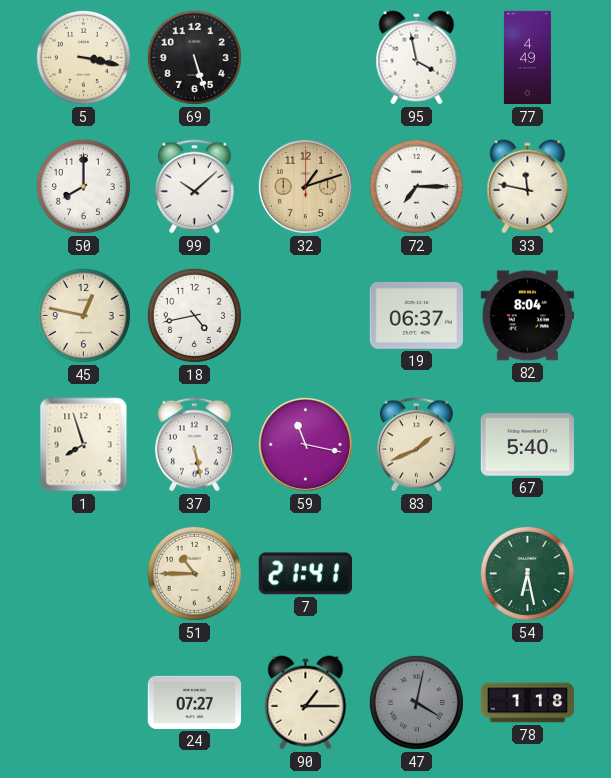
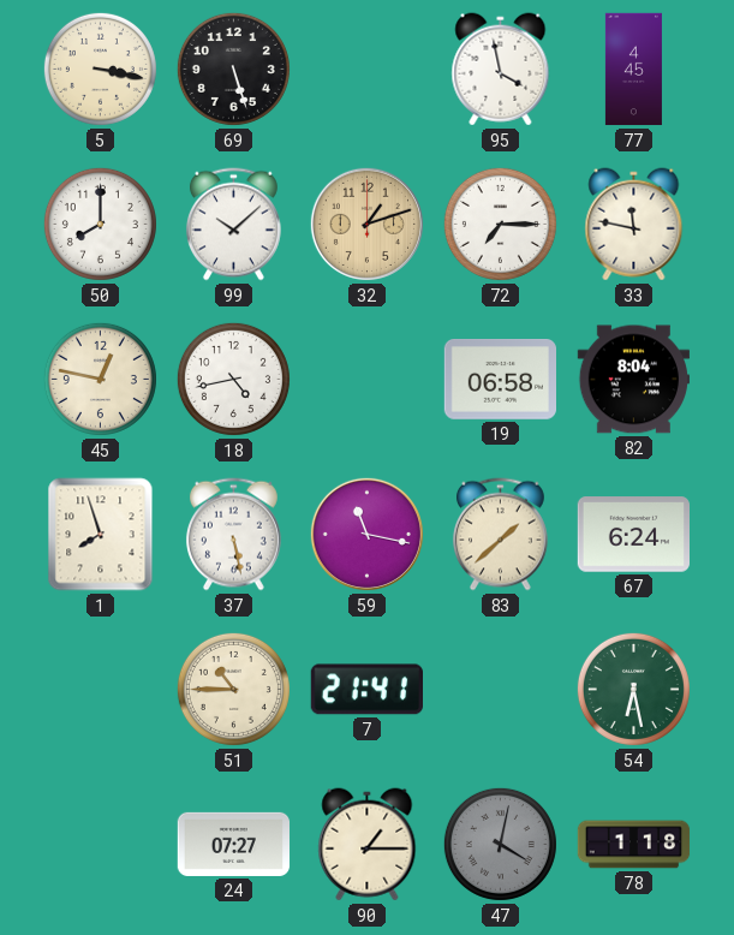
77: 4:49 -> 4:45
19: 06:37 -> 06:58
83: 1:41 -> 1:38
67: 5:40 -> 6:24
